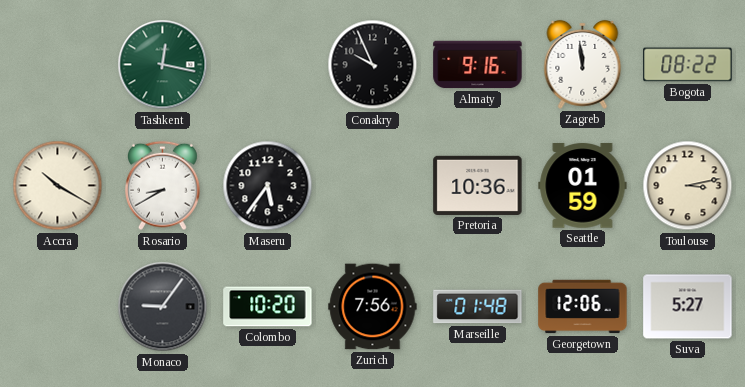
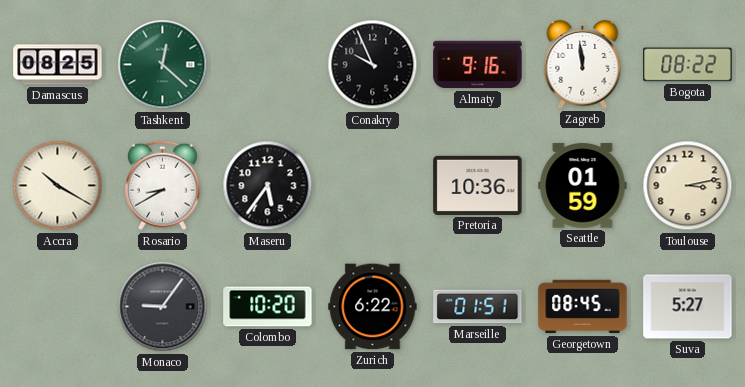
Damascus: none -> 08:25
Tashkent: 12:17 -> 12:22
Zurich: 7:56 -> 6:22
Marseille: 01:48 -> 01:51
Georgetown: 12:06 -> 08:45
